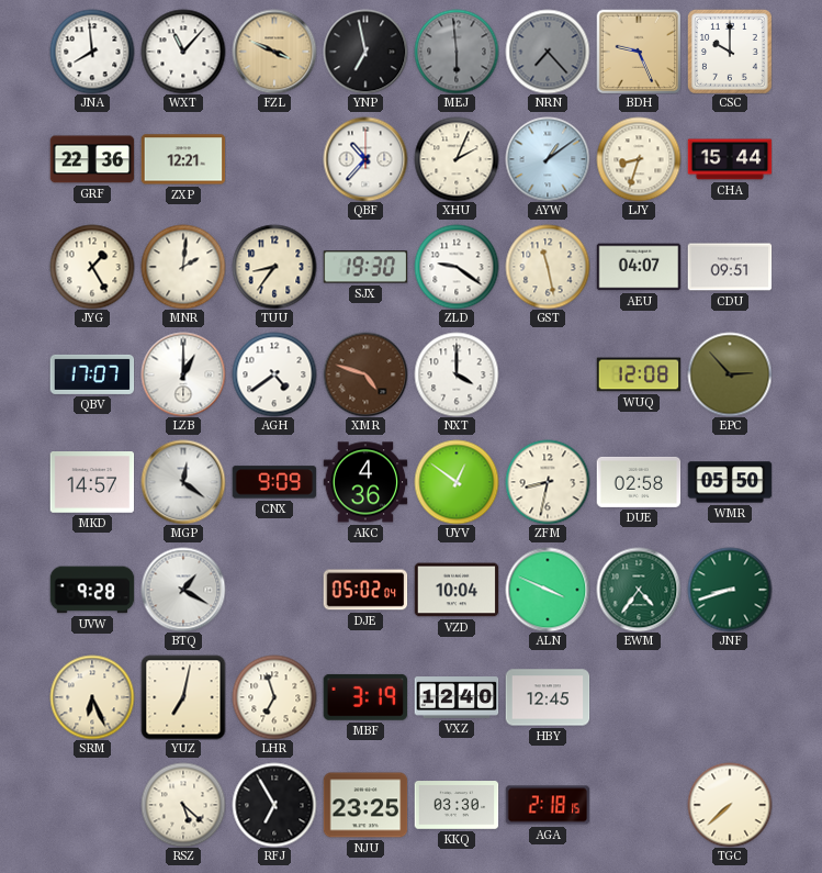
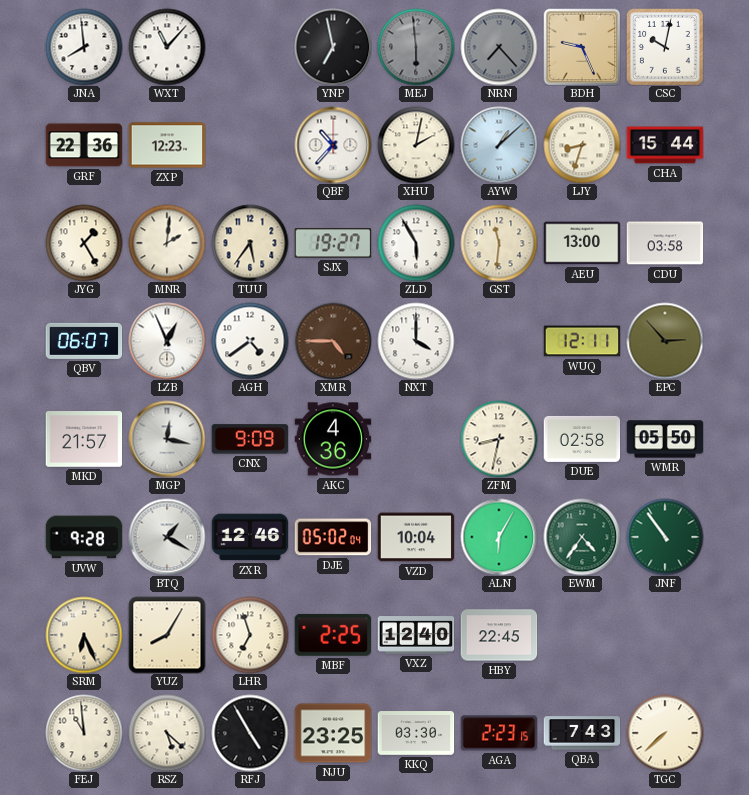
FZL: 3:49 -> none
CSC: 10:00 -> 10:02
ZXP: 12:21 -> 12:23
XHU: 2:04 -> 2:02
AYW: 1:09 -> 1:08
TUU: 8:36 -> 5:36
SJX: 19:30 -> 19:27
ZLD: 9:21 -> 5:55
GST: 11:28 -> 11:31
AEU: 04:07 -> 13:00
CDU: 09:51 -> 03:58
QBV: 17:07 -> 06:07
LZB: 1:00 -> 12:56
XMR: 4:48 -> 4:45
WUQ: 12:08 -> 12:11
MKD: 14:57 -> 21:57
MGP: 12:21 -> 12:17
UYV: 12:51 -> none
ZXR: none -> 12:46
ALN: 3:49 -> 6:05
JNF: 8:42 -> 10:54
YUZ: 7:02 -> 8:05
MBF: 3:19 -> 2:25
HBY: 12:45 -> 22:45
FEJ: none -> 10:59
RFJ: 6:55 -> 4:55
AGA: 2:18 -> 2:23
QBA: none -> 7:43
